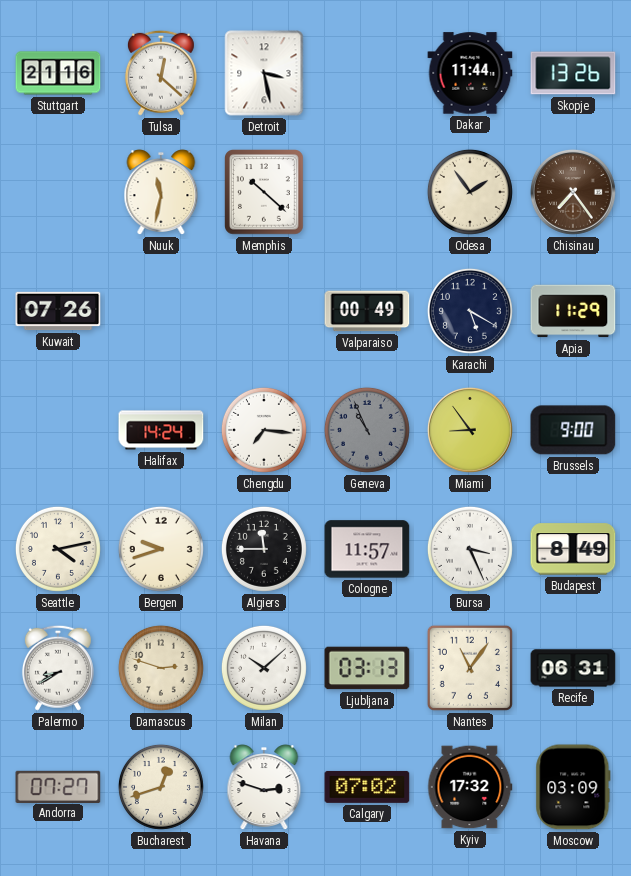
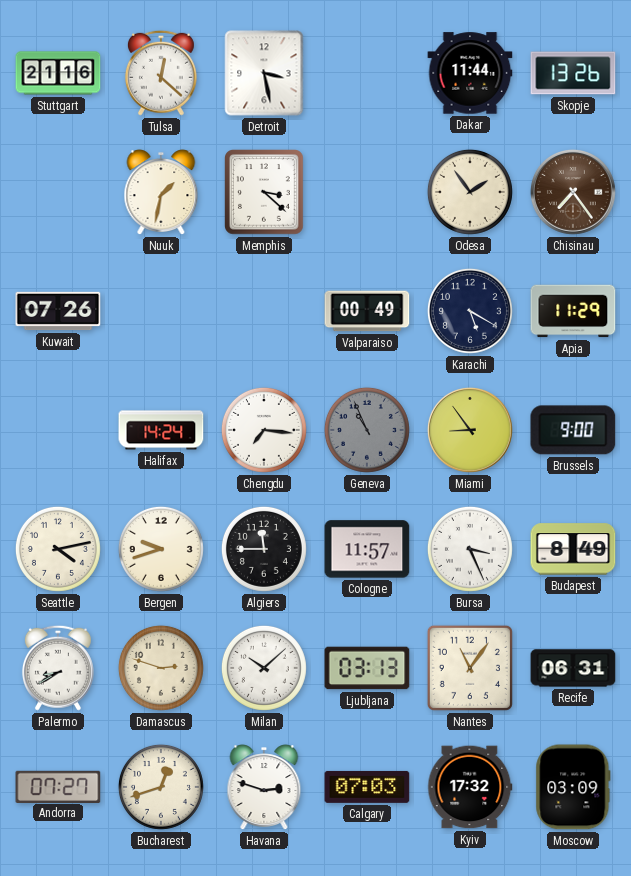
Nuuk: 11:32 -> 1:32
Memphis: 10:22 -> 3:22
Calgary: 07:02 -> 07:03
